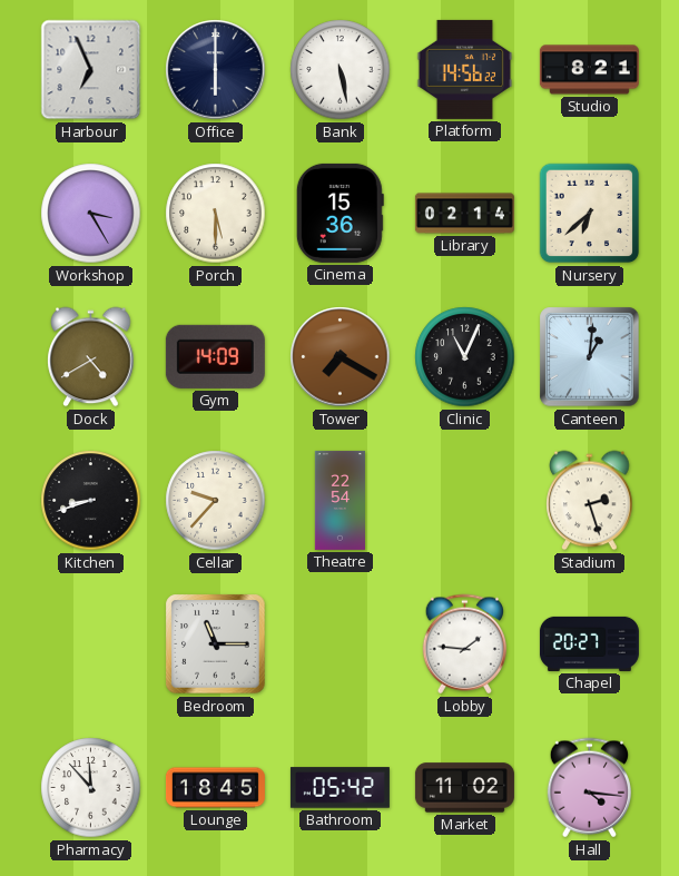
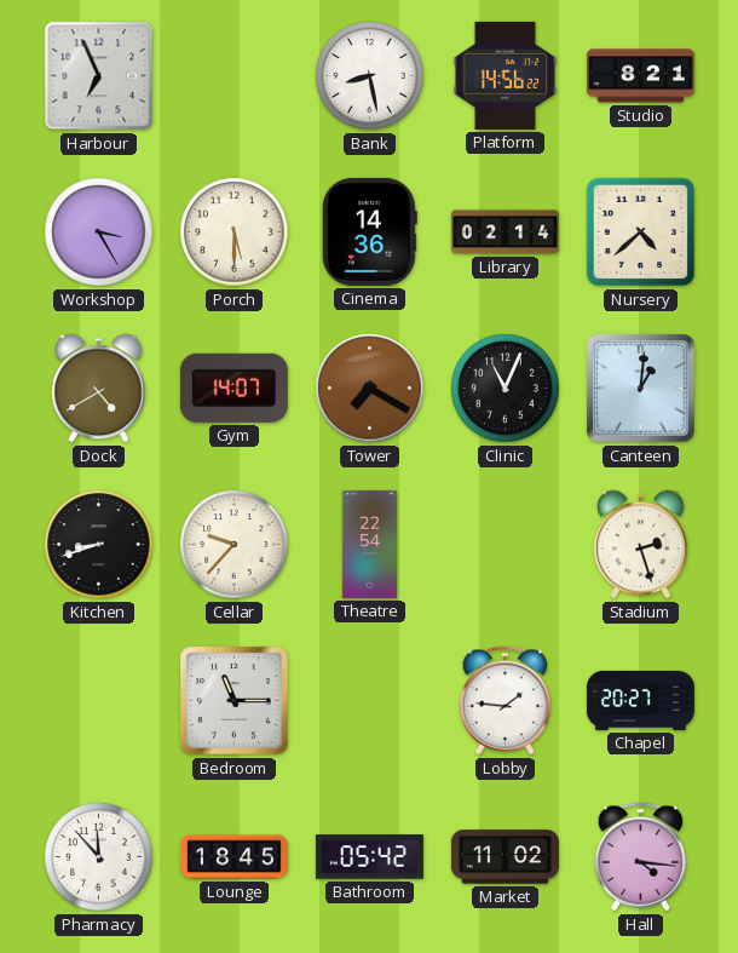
Office: 6:00 -> none
Bank: 5:28 -> 8:28
Cinema: 15:36 -> 14:36
Nursery: 6:38 -> 4:38
Gym: 14:09 -> 14:07
